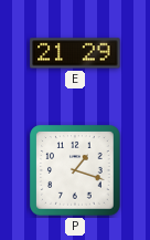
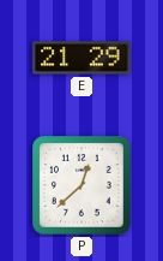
P: 1:18 -> 12:38
